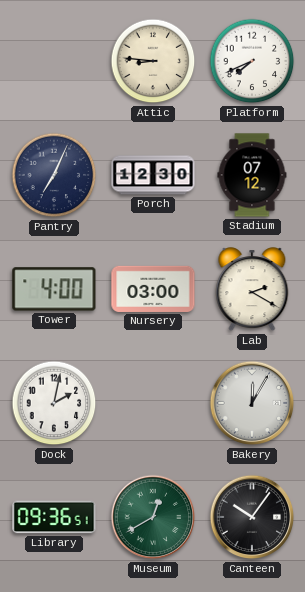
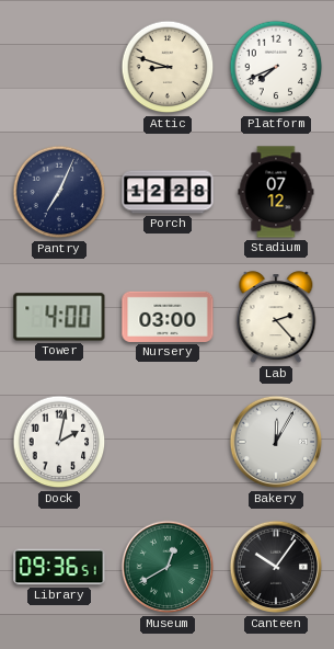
Attic: 8:46 -> 8:48
Porch: 12:30 -> 12:28
Lab: 2:20 -> 2:23
